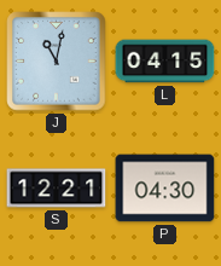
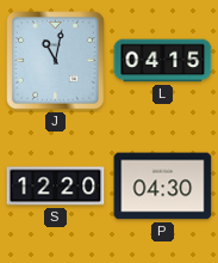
S: 12:21 -> 12:20
